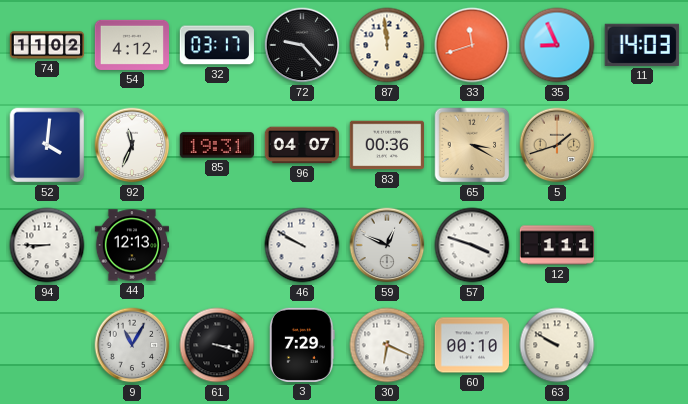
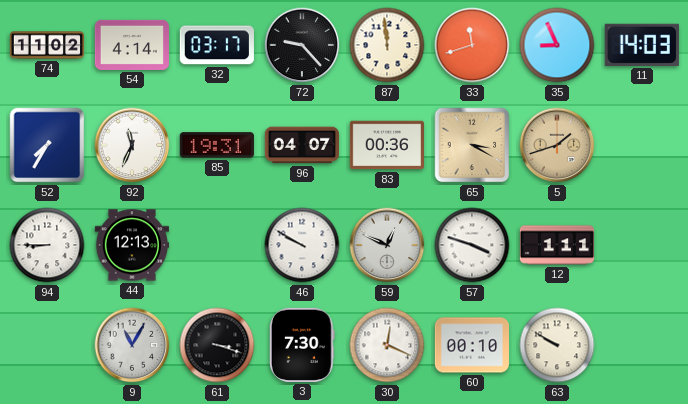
54: 4:12 -> 4:14
52: 4:01 -> 7:35
3: 7:29 -> 7:30
30: 6:19 -> 12:19
